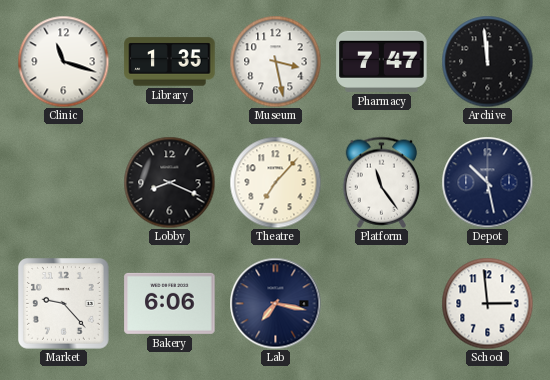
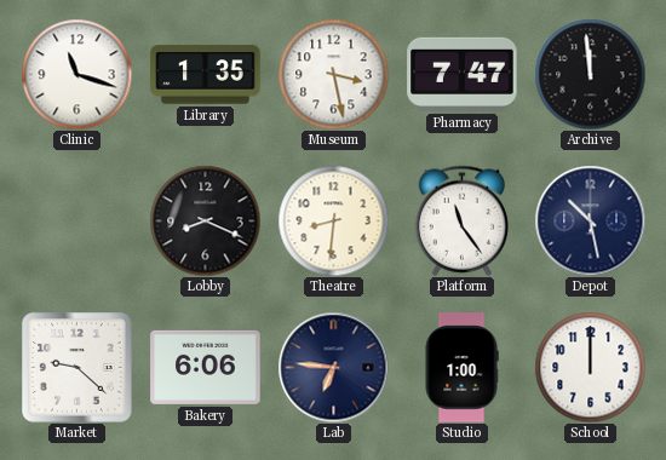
Theatre: 7:07 -> 8:31
Market: 9:23 -> 9:22
Lab: 7:17 -> 6:46
Studio: none -> 1:00
School: 2:59 -> 12:00
